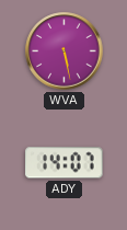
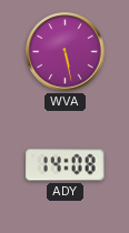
ADY: 14:07 -> 14:08
